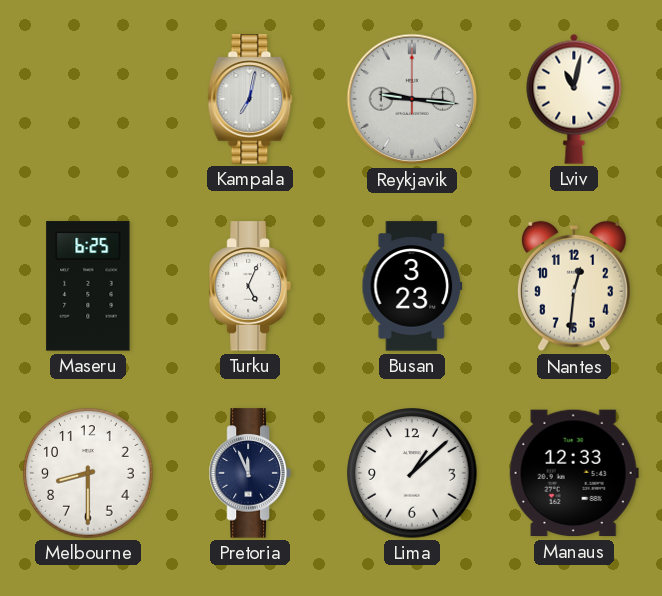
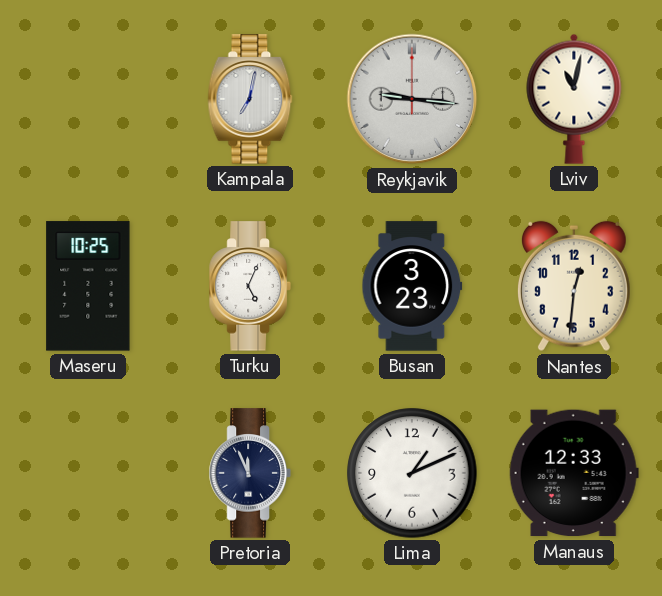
Maseru: 6:25 -> 10:25
Melbourne: 8:30 -> none
Lima: 1:08 -> 1:11
